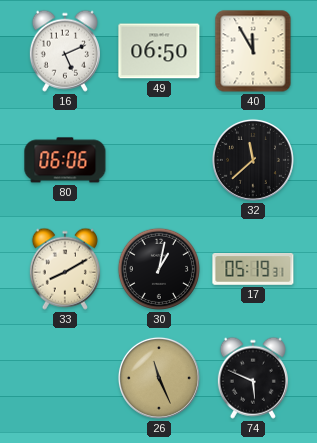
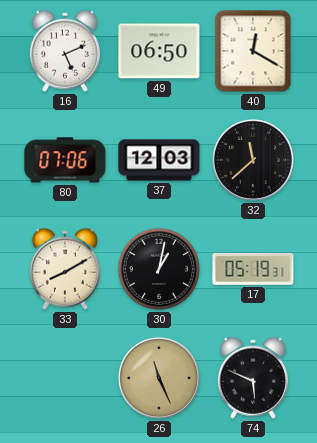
40: 11:55 -> 12:20
80: 06:06 -> 07:06
37: none -> 12:03
